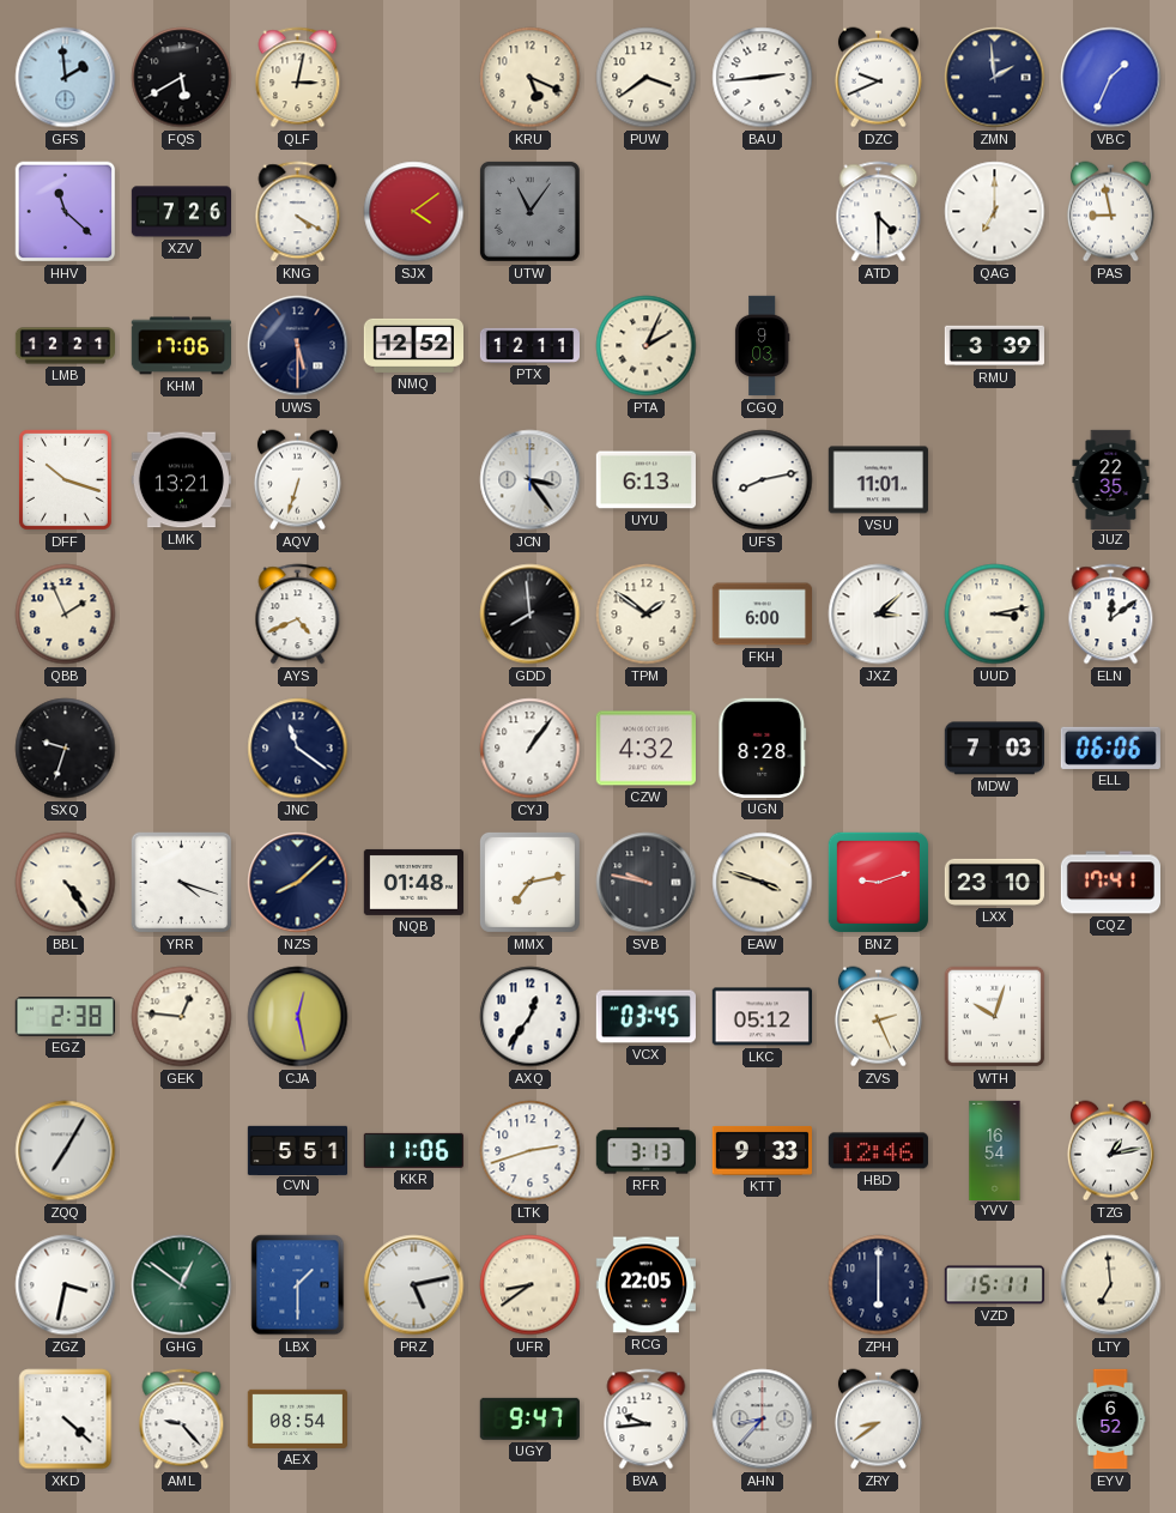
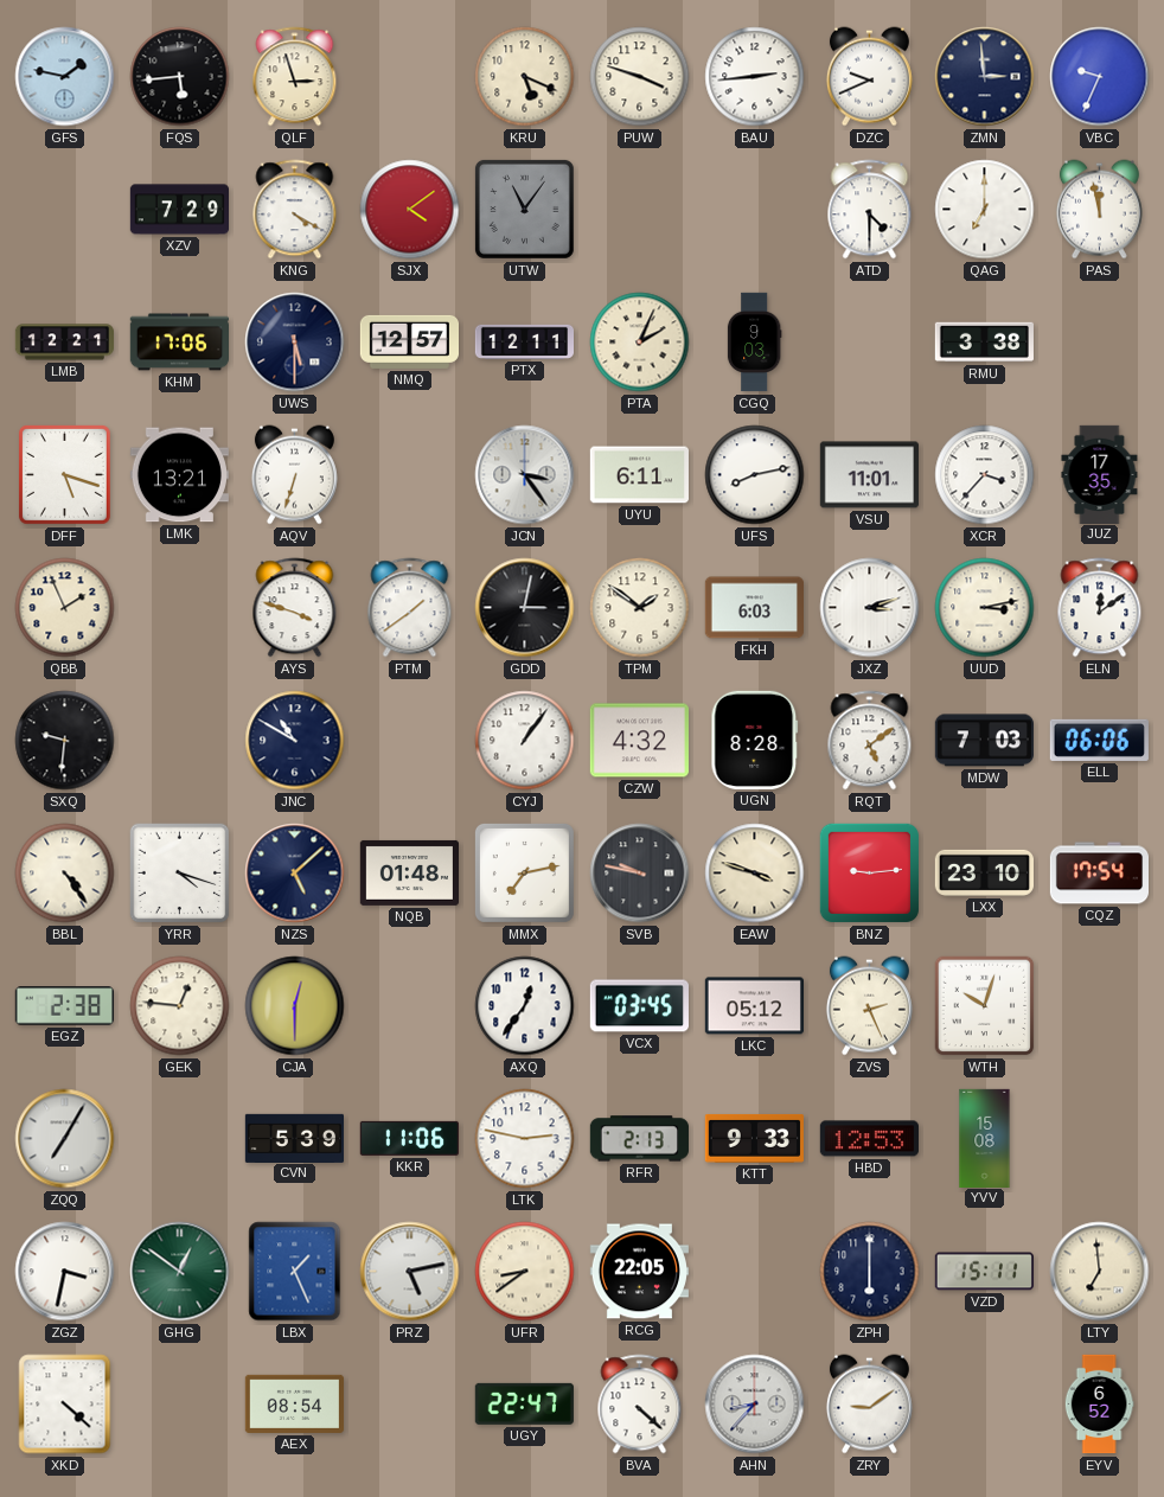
GFS: 1:59 -> 1:47
FQS: 5:40 -> 5:44
QLF: 3:02 -> 2:57
PUW: 3:39 -> 3:48
ZMN: 1:59 -> 2:59
VBC: 1:34 -> 9:34
HHV: 11:22 -> none
XZV: 7:26 -> 7:29
PAS: 8:58 -> 11:58
NMQ: 12:52 -> 12:57
RMU: 3:39 -> 3:38
DFF: 10:18 -> 5:18
UYU: 6:13 -> 6:11
XCR: none -> 3:37
JUZ: 22:35 -> 17:35
AYS: 4:41 -> 3:48
PTM: none -> 1:39
GDD: 7:59 -> 3:02
FKH: 6:00 -> 6:03
JXZ: 3:08 -> 3:12
SXQ: 9:33 -> 9:31
JNC: 11:21 -> 10:50
RQT: none -> 5:09
NZS: 8:08 -> 5:08
BNZ: 9:12 -> 9:14
CQZ: 17:41 -> 17:54
CJA: 12:28 -> 12:30
CVN: 5:51 -> 5:39
LTK: 2:42 -> 2:47
RFR: 3:13 -> 2:13
HBD: 12:46 -> 12:53
YVV: 16:54 -> 15:08
TZG: 1:13 -> none
LBX: 1:30 -> 1:26
AML: 9:23 -> none
UGY: 9:47 -> 22:47
BVA: 9:44 -> 4:22
ZRY: 8:39 -> 9:09
